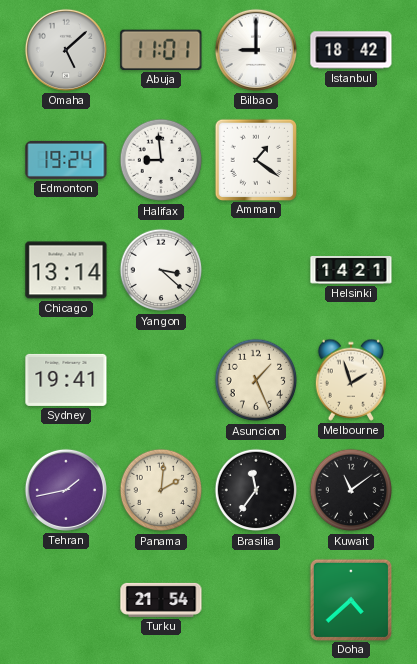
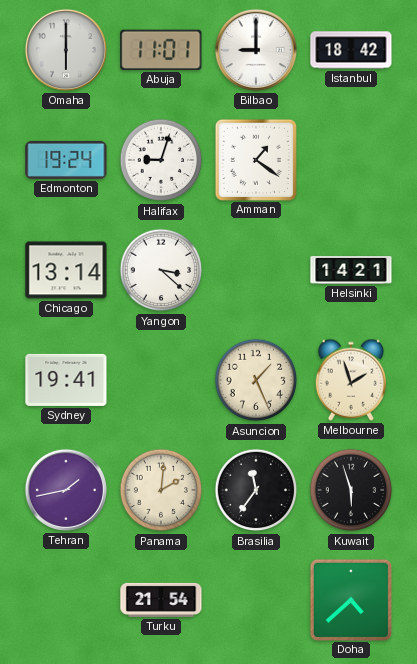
Omaha: 5:08 -> 6:00
Halifax: 8:59 -> 9:03
Kuwait: 11:09 -> 5:57
